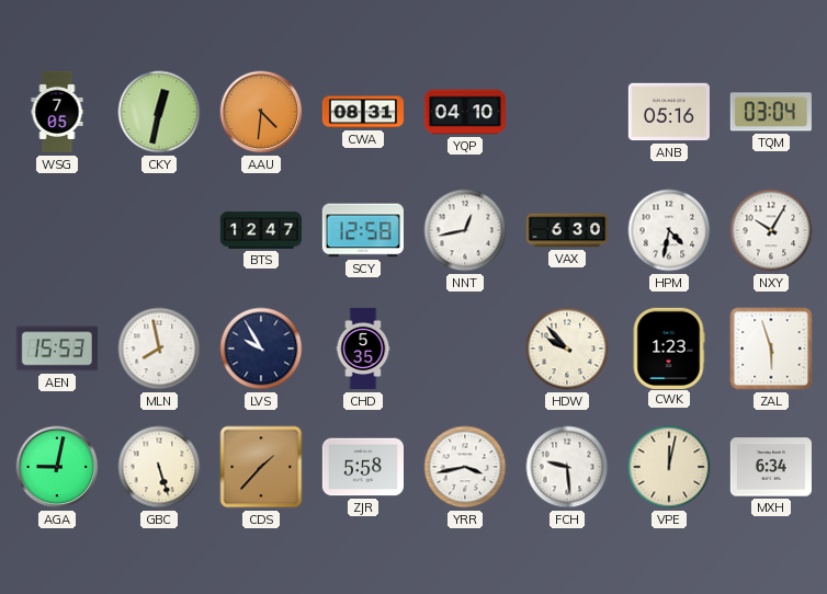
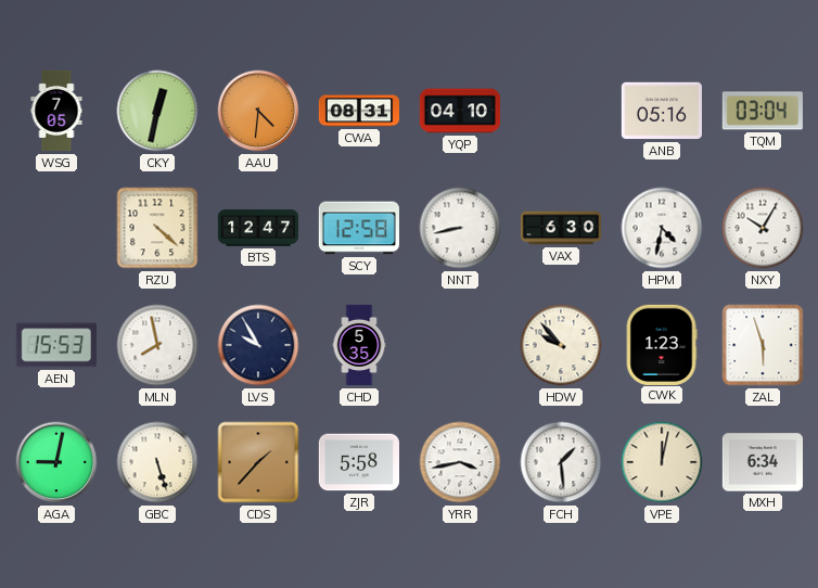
RZU: none -> 4:22
NNT: 12:43 -> 8:43
FCH: 9:29 -> 1:29
